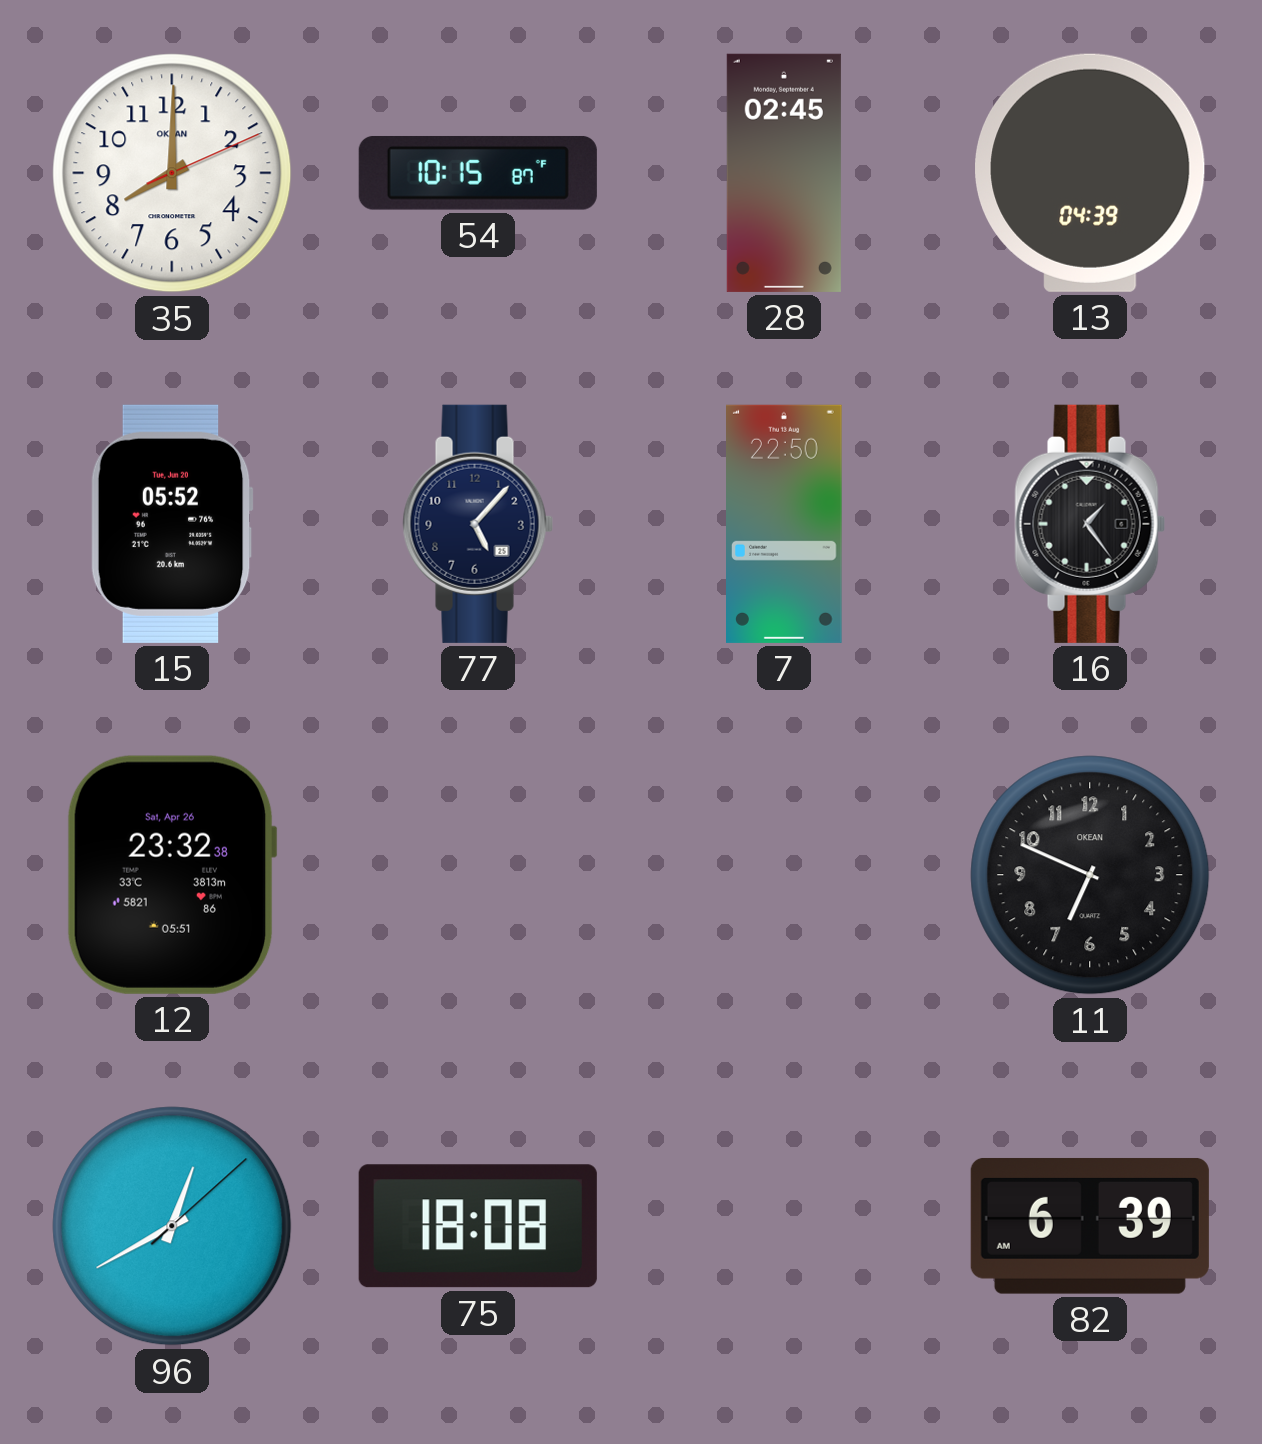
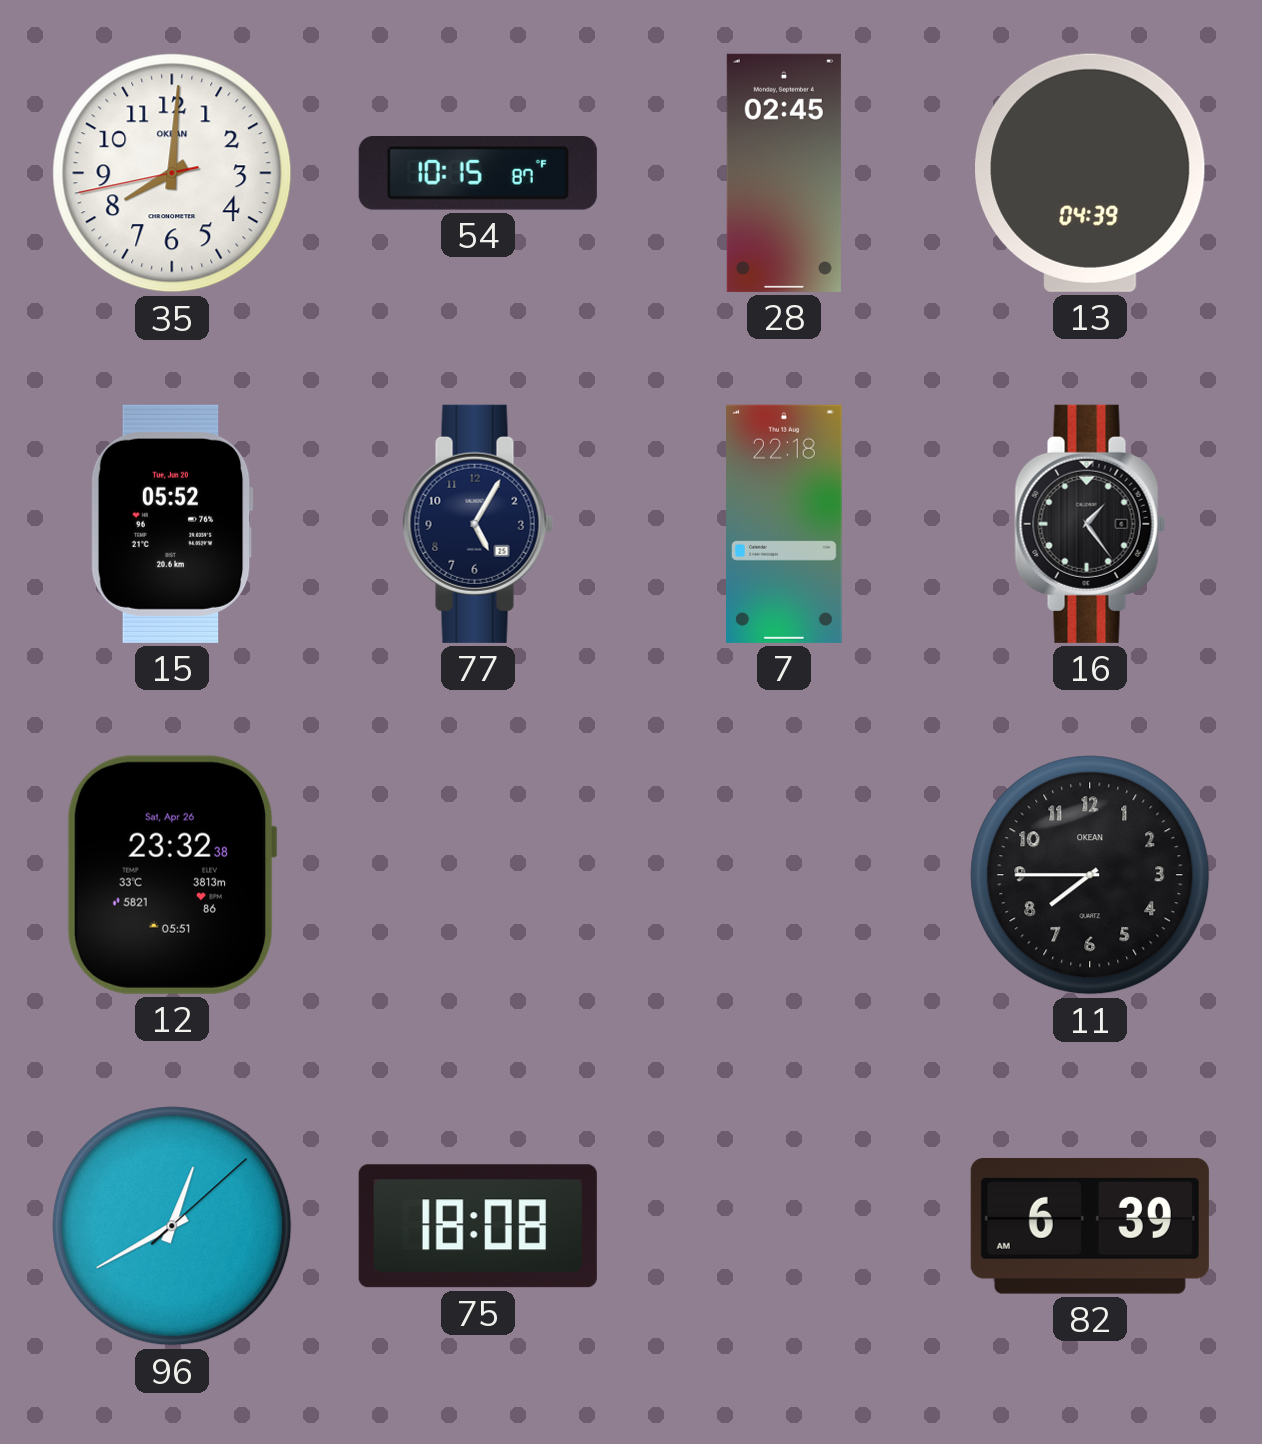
35: 8:00:11 -> 8:00:43
77: 5:07 -> 5:05
7: 22:50 -> 22:18
11: 6:49 -> 7:45
